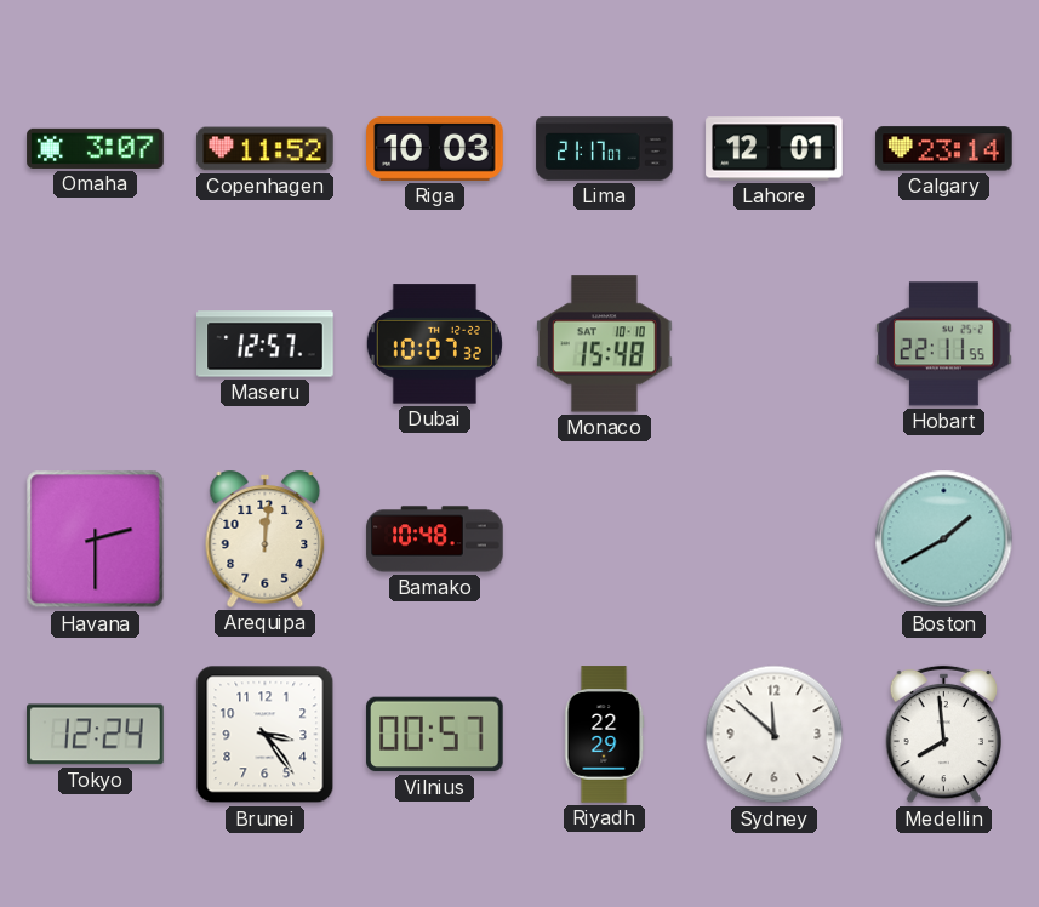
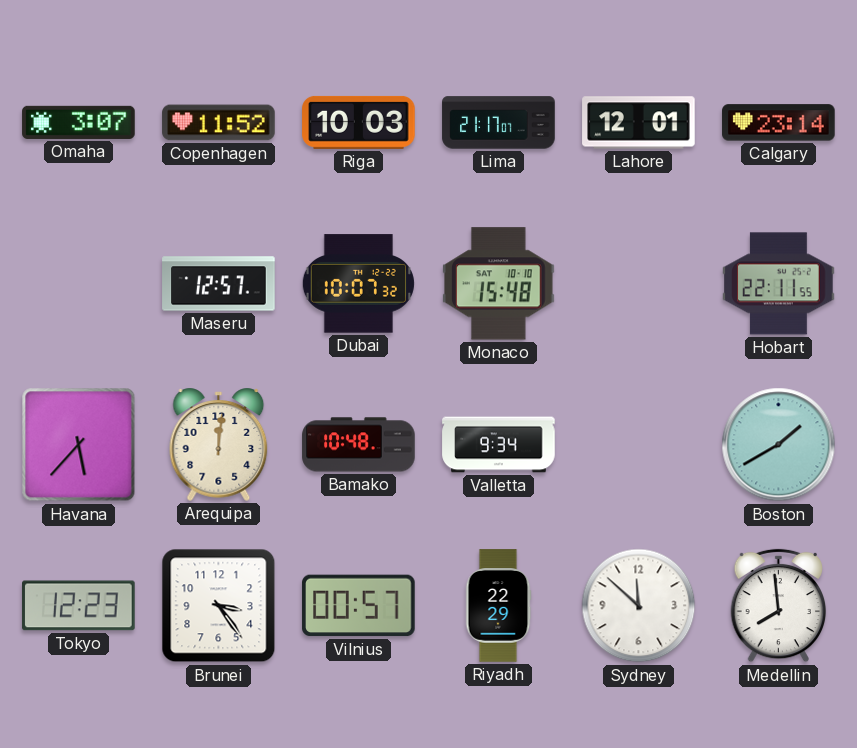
Havana: 2:30 -> 5:37
Valletta: none -> 9:34
Tokyo: 12:24 -> 12:23
